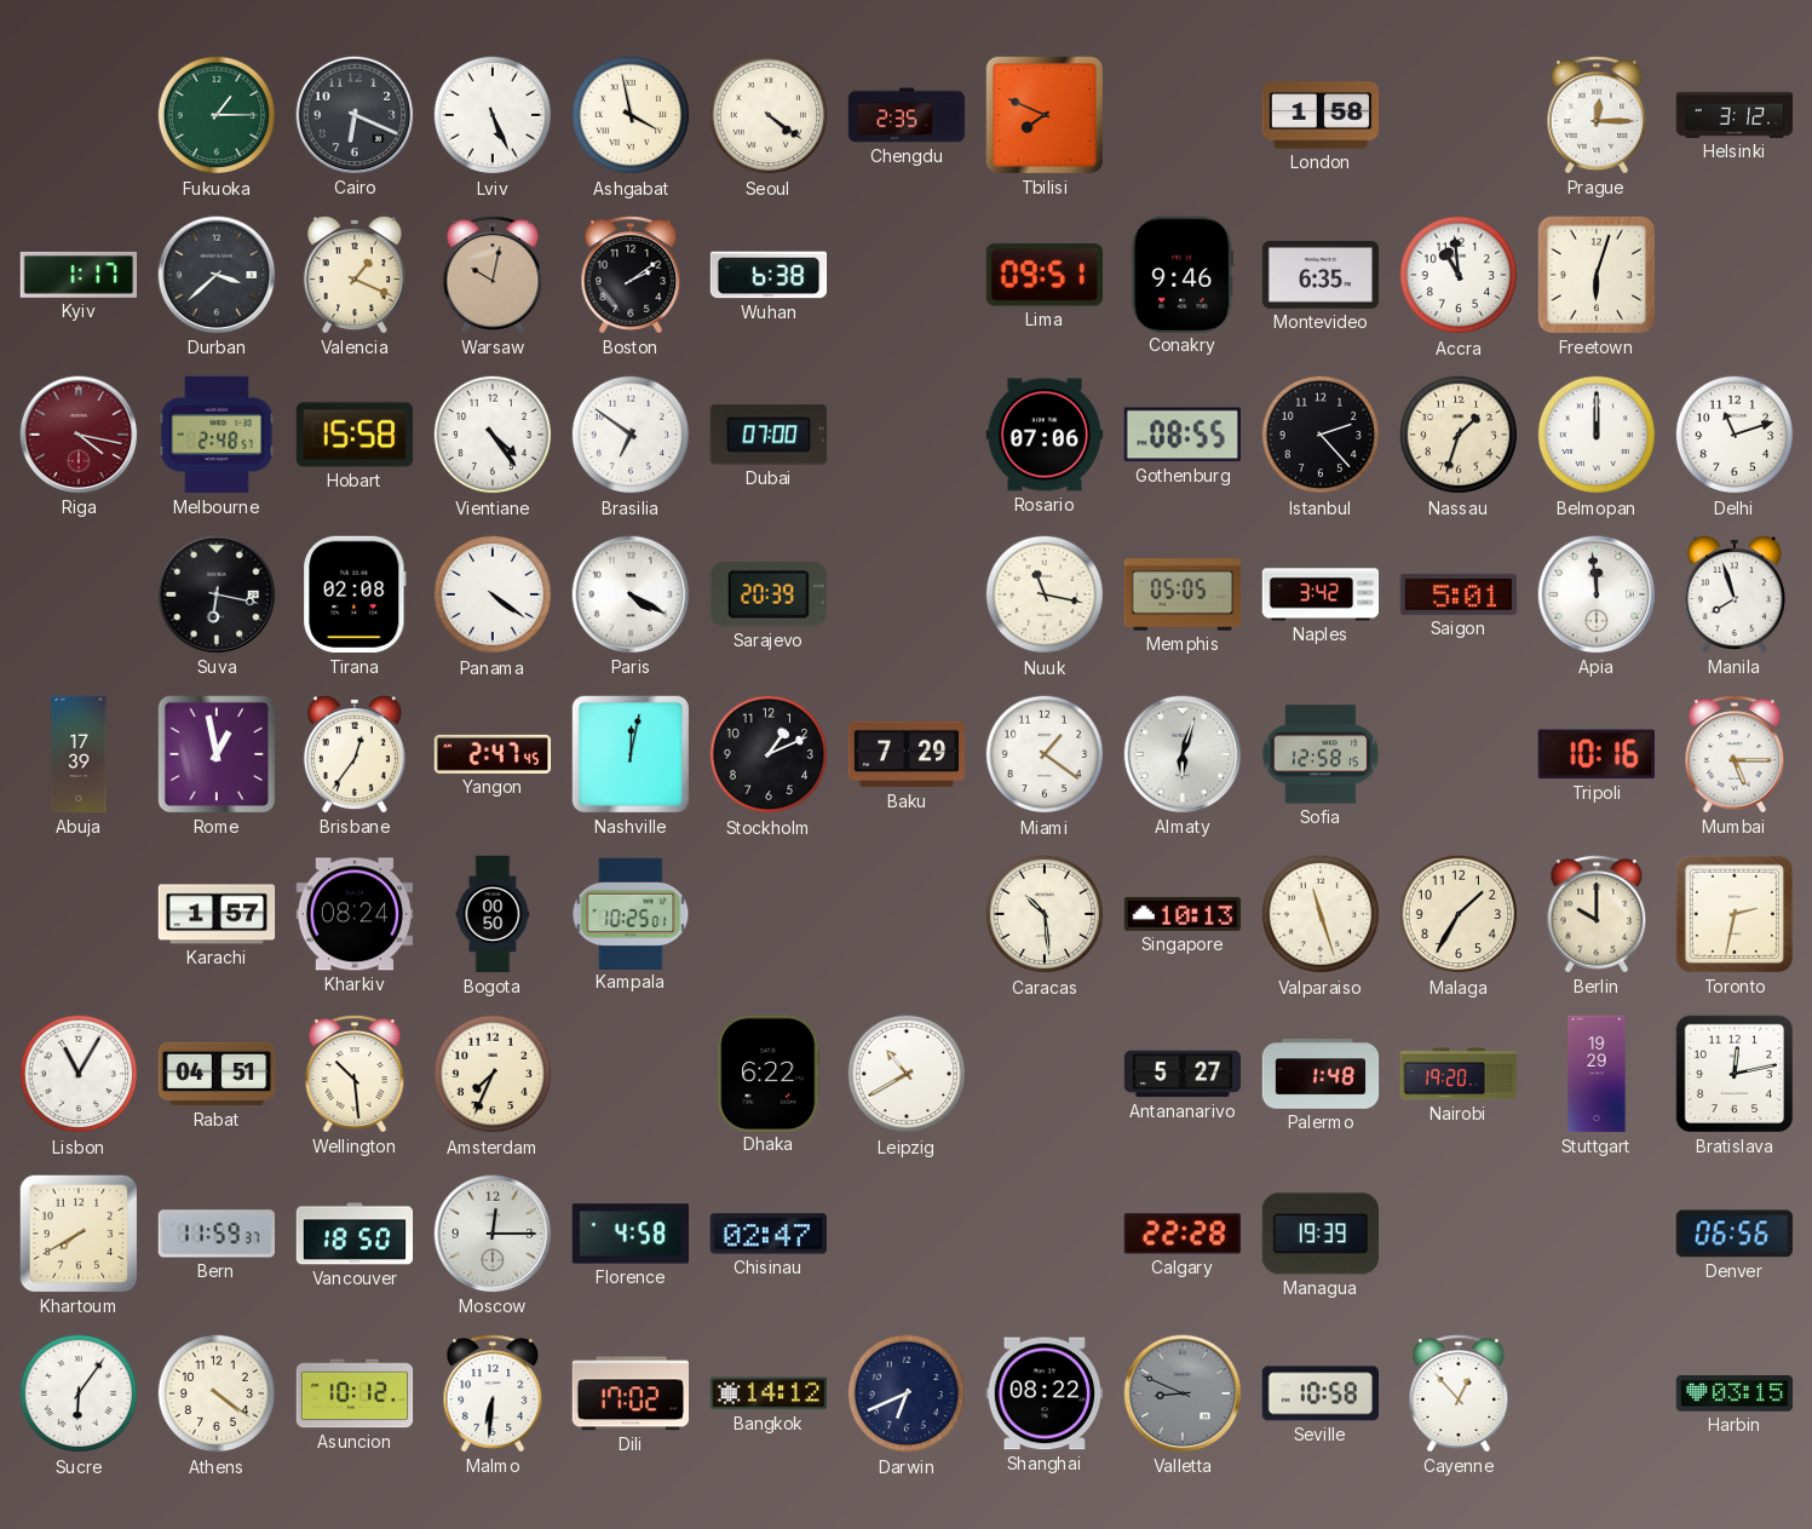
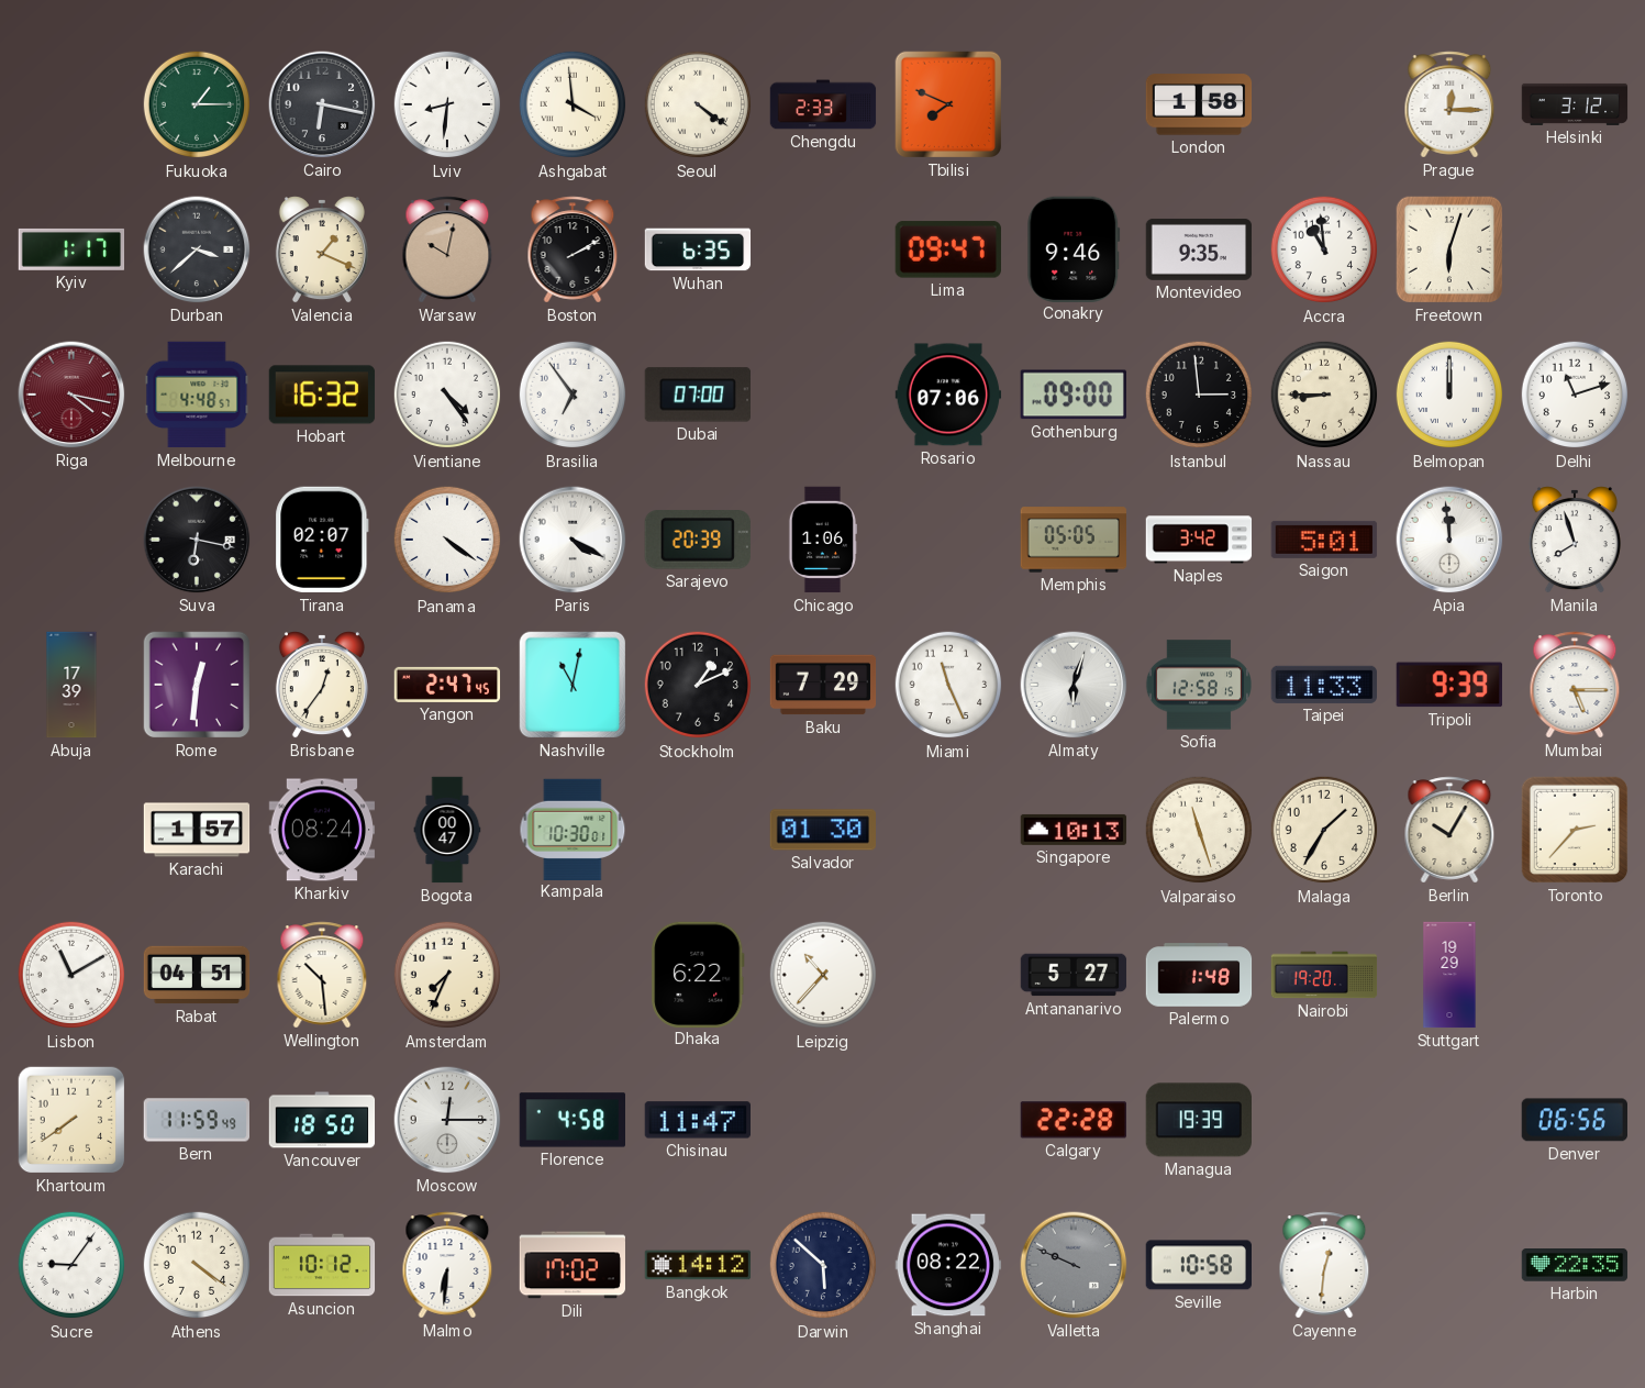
Cairo: 6:19 -> 6:17
Lviv: 5:26 -> 8:31
Ashgabat: 3:58 -> 3:59
Chengdu: 2:35 -> 2:33
Boston: 2:09 -> 2:10
Wuhan: 6:38 -> 6:35
Lima: 09:51 -> 09:47
Montevideo: 6:35 -> 9:35
Melbourne: 2:48 -> 4:48
Hobart: 15:58 -> 16:32
Brasilia: 6:51 -> 6:54
Gothenburg: 08:55 -> 09:00
Istanbul: 2:23 -> 2:59
Nassau: 1:33 -> 8:45
Tirana: 02:08 -> 02:07
Chicago: none -> 1:06
Nuuk: 11:17 -> none
Rome: 12:58 -> 12:31
Nashville: 12:02 -> 11:02
Miami: 1:21 -> 11:26
Taipei: none -> 11:33
Tripoli: 10:16 -> 9:39
Bogota: 00:50 -> 00:47
Kampala: 10:25 -> 10:30
Salvador: none -> 01:30
Caracas: 10:29 -> none
Berlin: 10:00 -> 10:05
Toronto: 2:32 -> 2:37
Lisbon: 11:05 -> 11:10
Leipzig: 10:40 -> 10:37
Bratislava: 12:13 -> none
Khartoum: 7:40 -> 7:39
Bern: 11:59:37 -> 11:59:49
Chisinau: 02:47 -> 11:47
Sucre: 6:06 -> 9:06
Darwin: 6:41 -> 5:52
Valletta: 8:49 -> 9:49
Cayenne: 12:53 -> 12:31
Harbin: 03:15 -> 22:35
